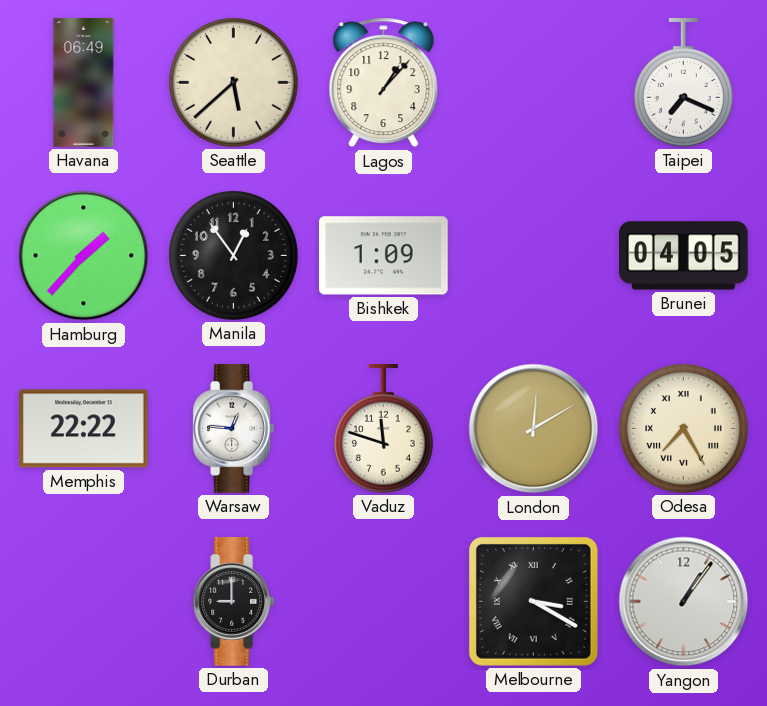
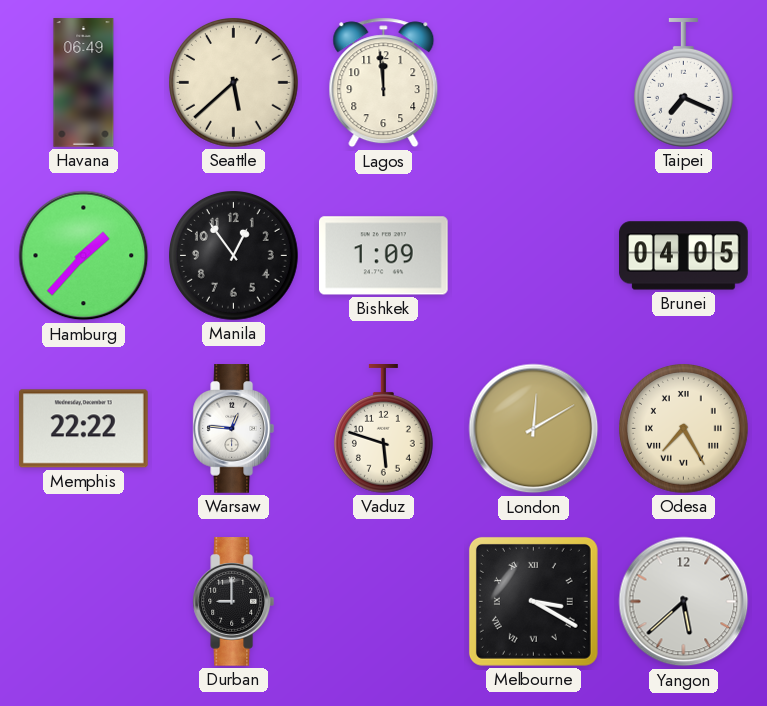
Lagos: 1:07 -> 11:59
Vaduz: 11:48 -> 5:48
Yangon: 1:06 -> 5:38
